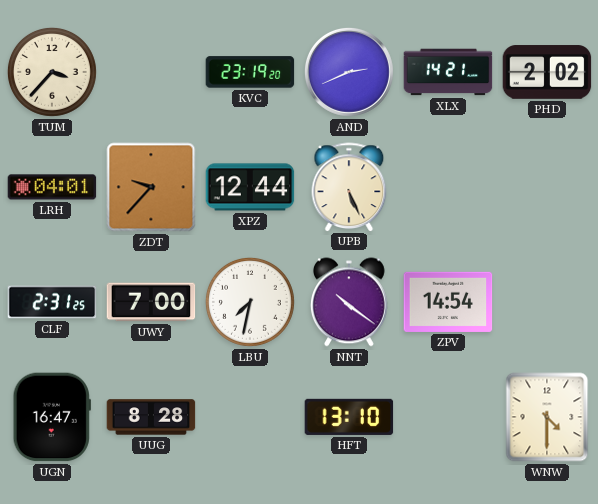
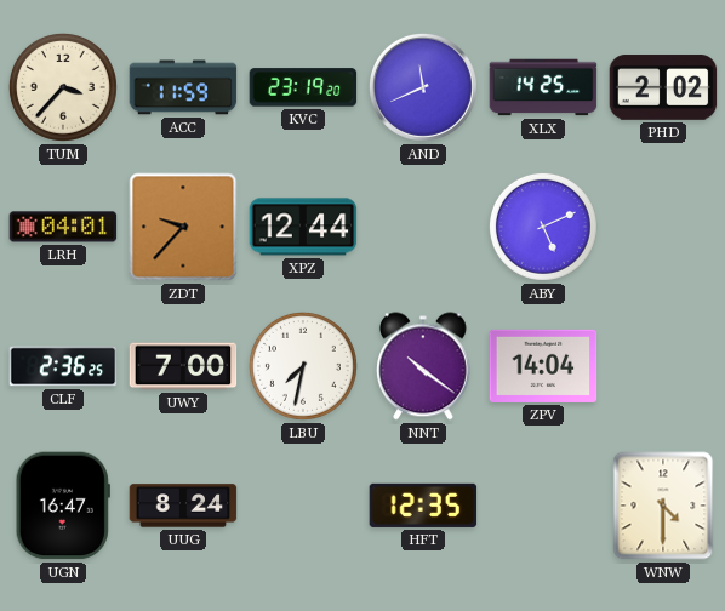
ACC: none -> 11:59
AND: 2:41 -> 11:41
XLX: 14:21 -> 14:25
UPB: 5:26 -> none
ABY: none -> 5:11
CLF: 2:31 -> 2:36
ZPV: 14:54 -> 14:04
UUG: 8:28 -> 8:24
HFT: 13:10 -> 12:35
